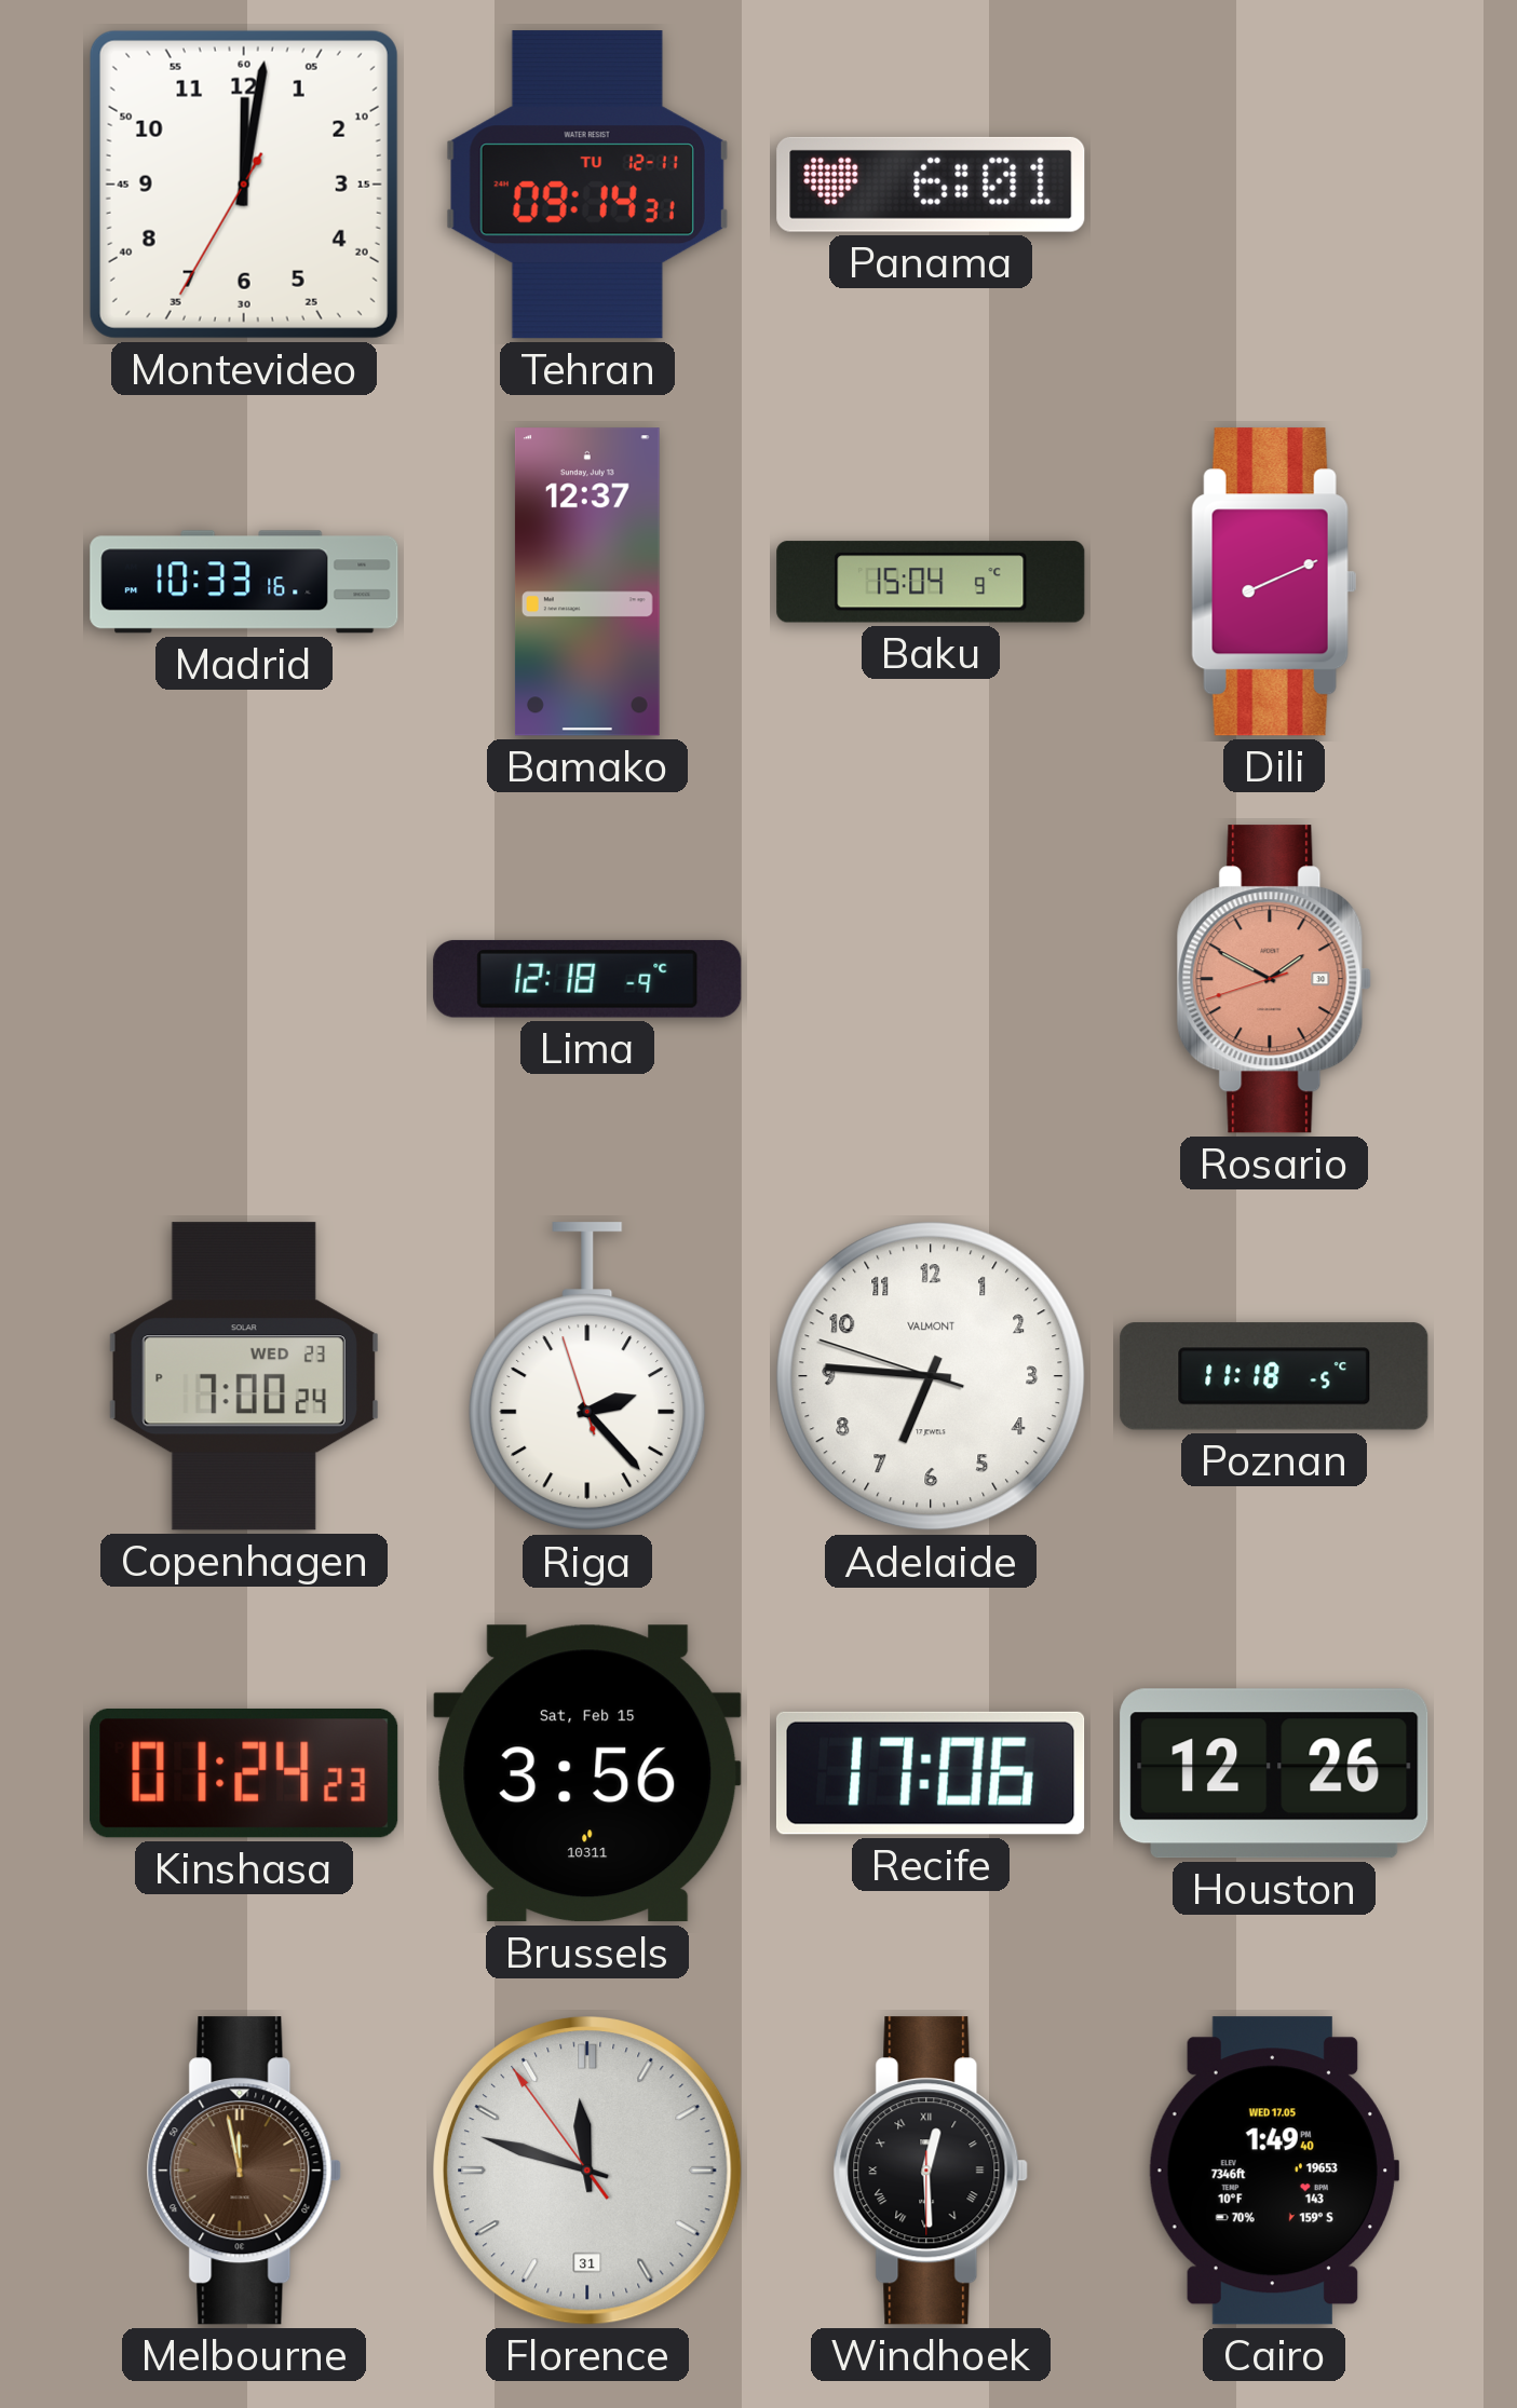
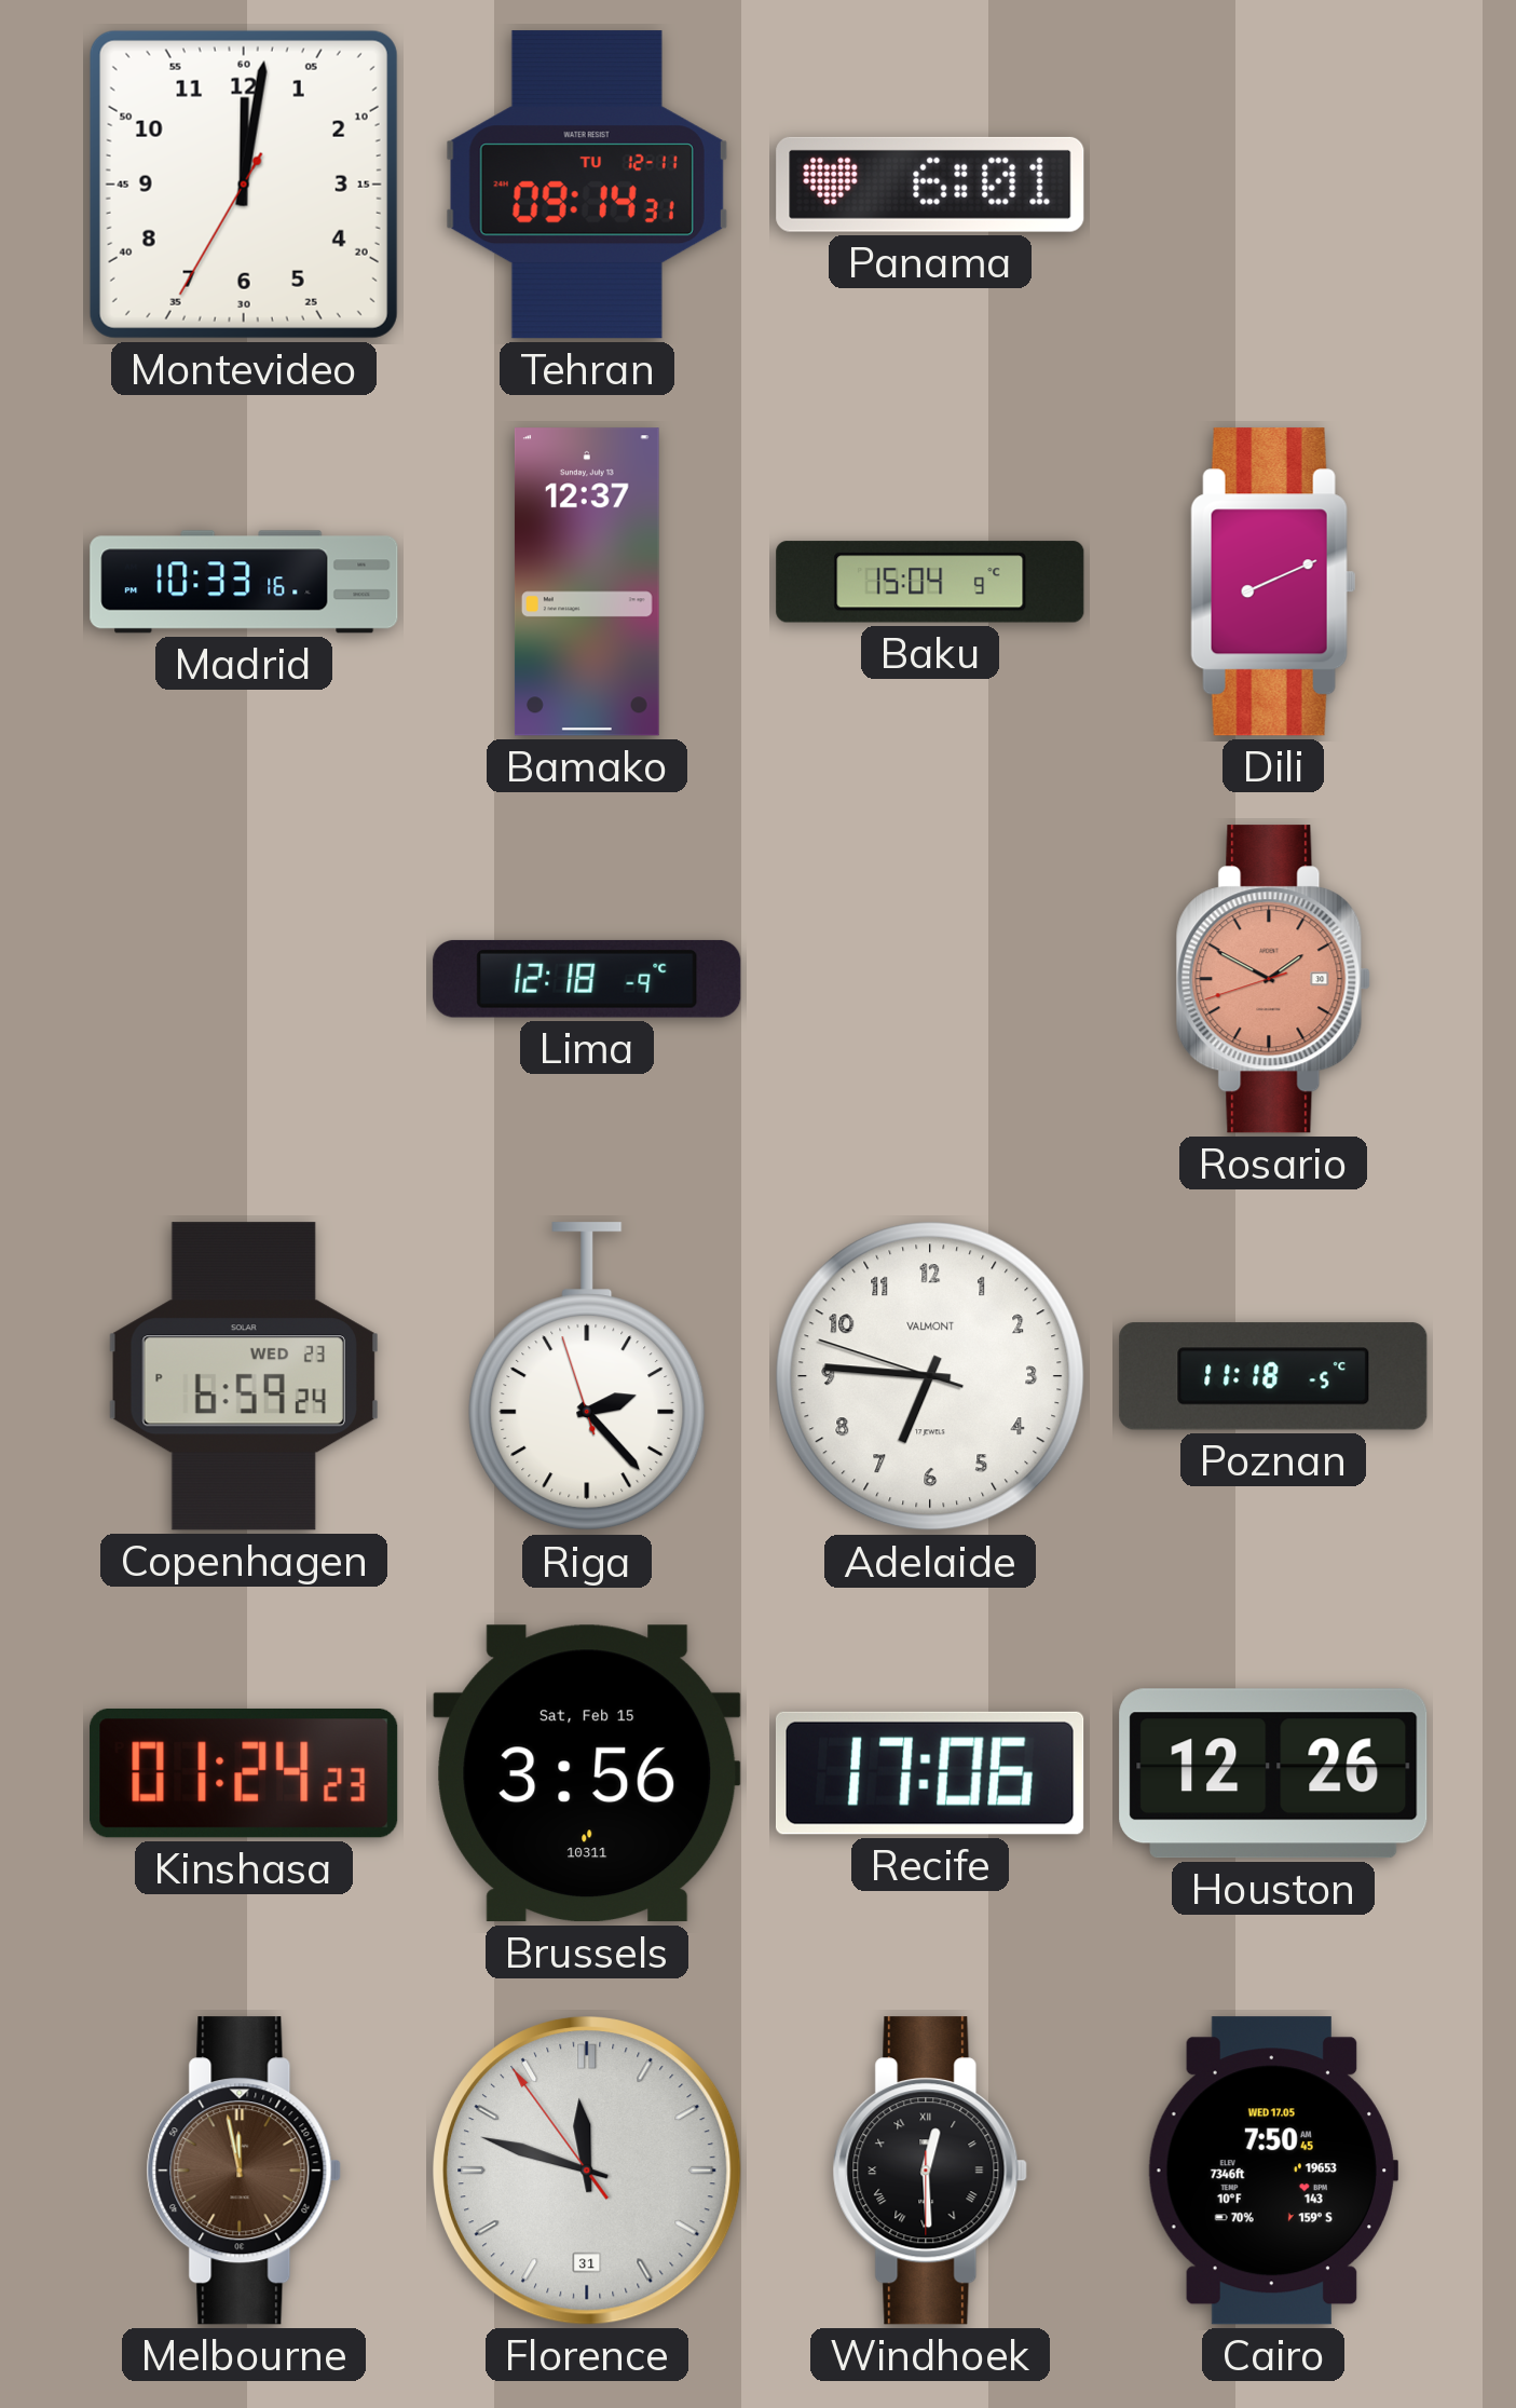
Copenhagen: 7:00 -> 6:59
Cairo: 1:49 -> 7:50
